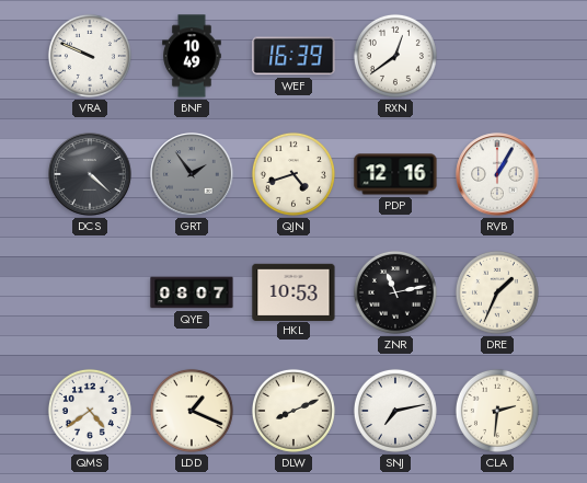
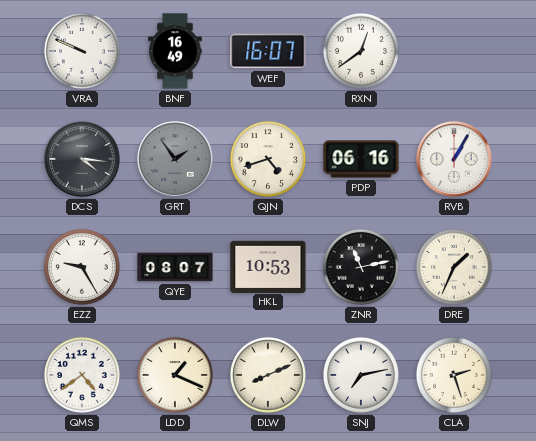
BNF: 10:49 -> 16:49
WEF: 16:39 -> 16:07
DCS: 4:22 -> 4:16
PDP: 12:16 -> 06:16
EZZ: none -> 9:25
CLA: 2:31 -> 2:27
